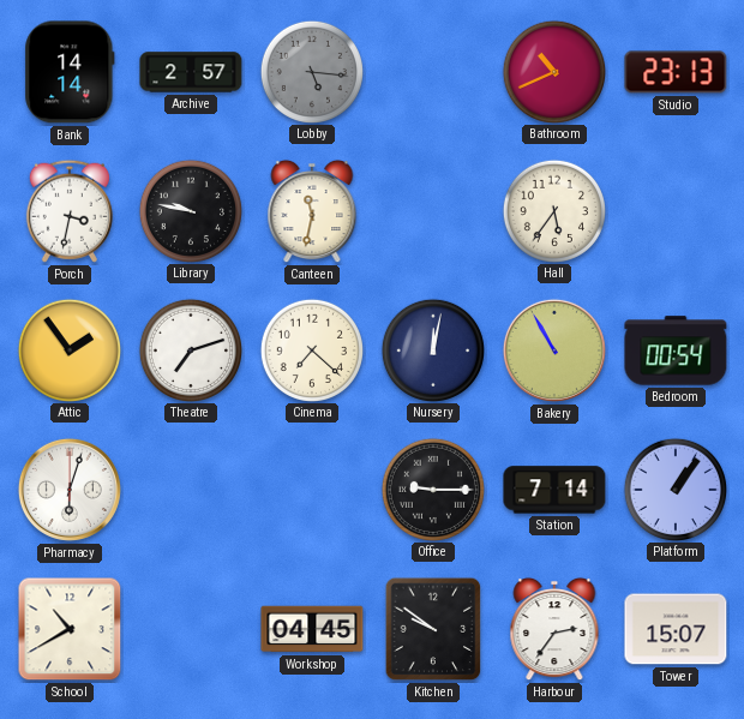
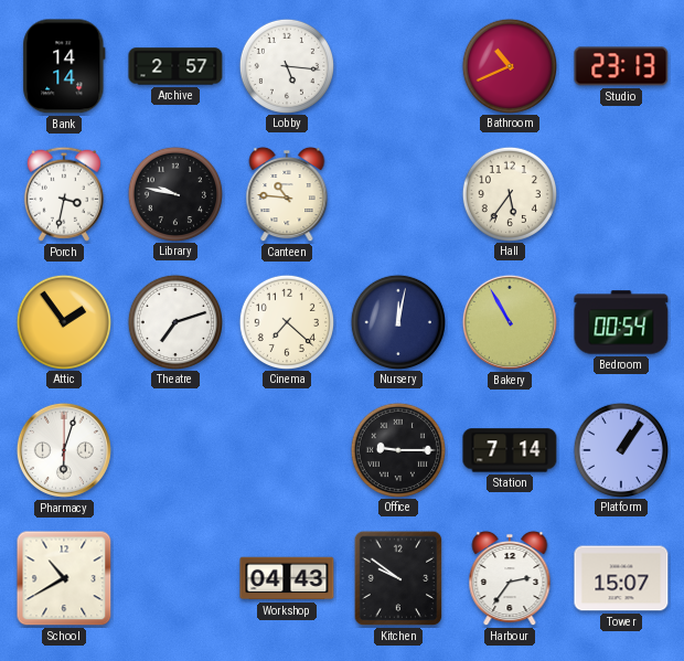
Lobby dial: grey -> white
Canteen: 11:32 -> 10:46
Workshop: 04:45 -> 04:43
